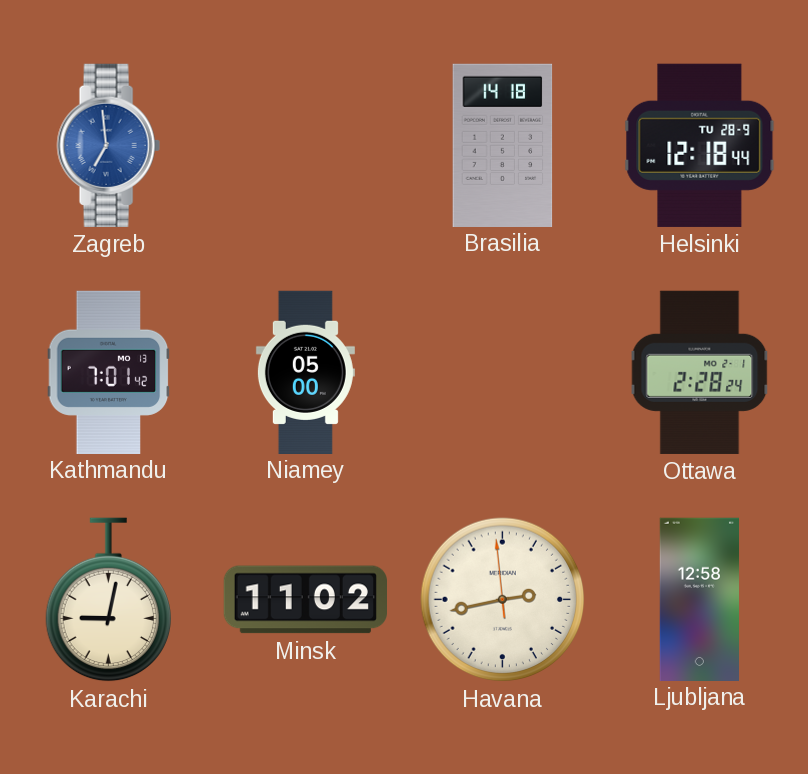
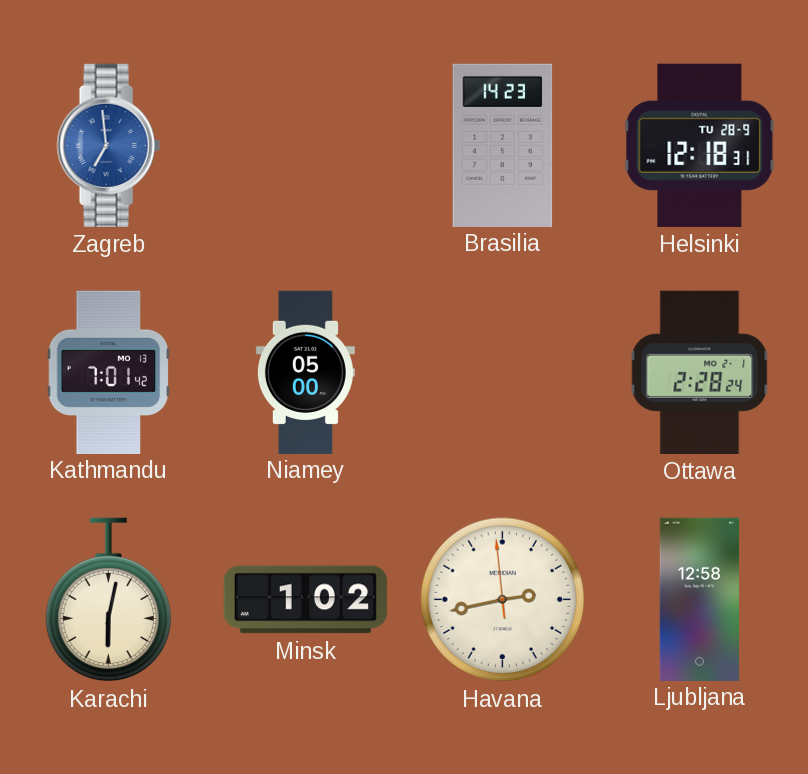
Brasilia: 14:18 -> 14:23
Helsinki: 12:18:44 -> 12:18:31
Karachi: 9:02 -> 6:02
Minsk: 11:02 -> 1:02
